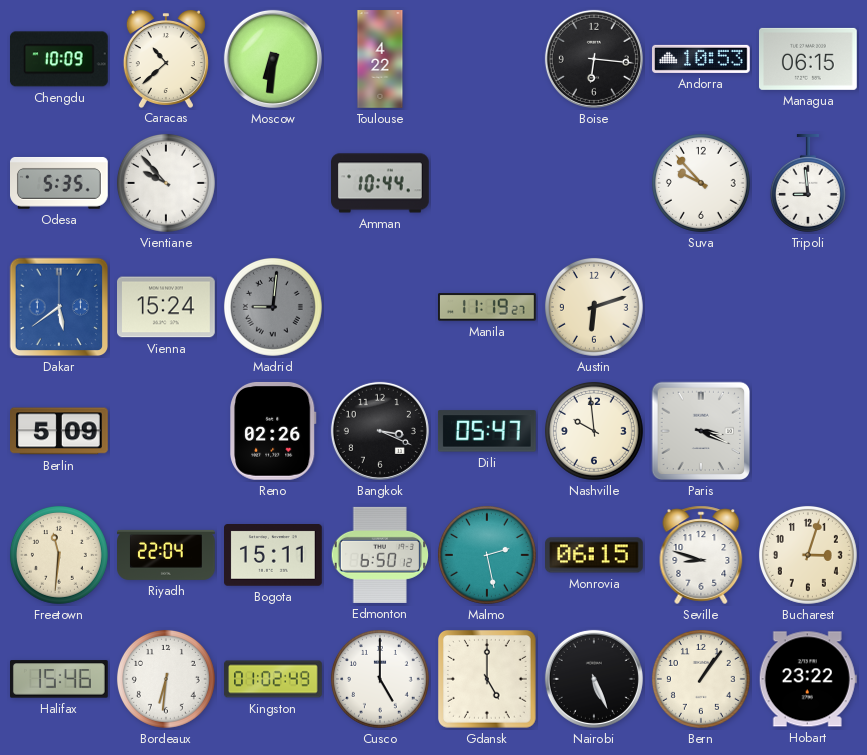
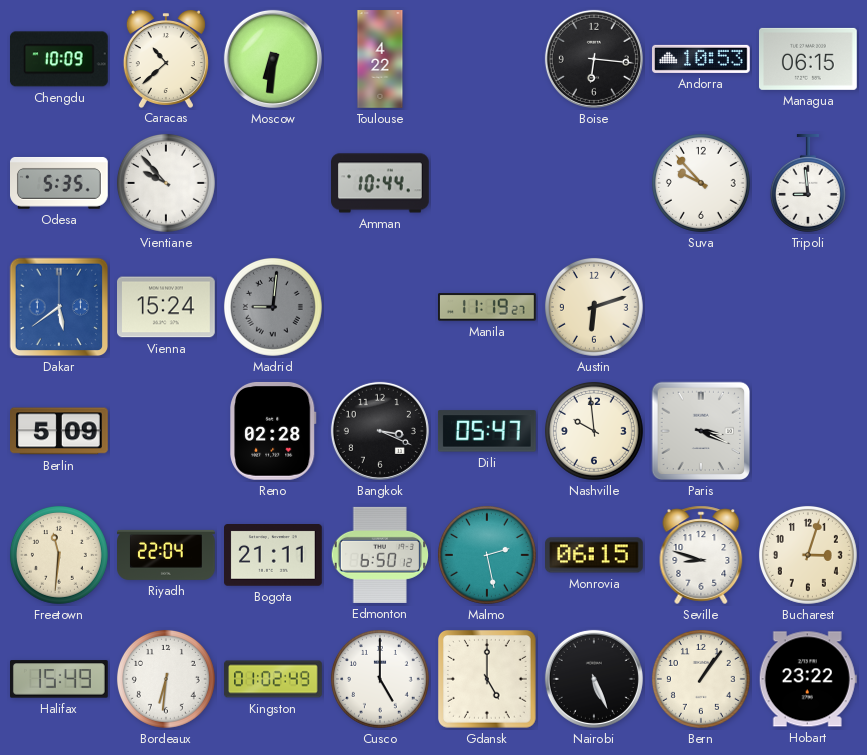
Reno: 02:26 -> 02:28
Bogota: 15:11 -> 21:11
Halifax: 15:46 -> 15:49
